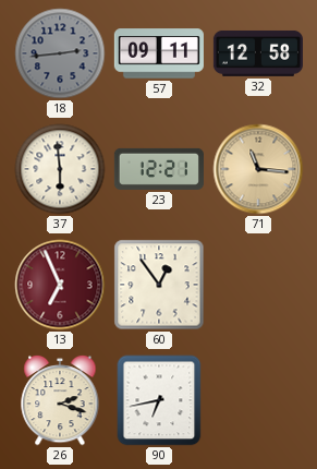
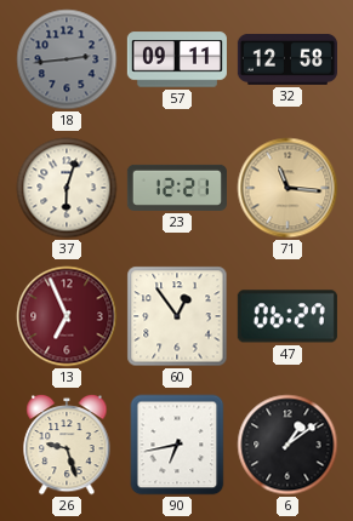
37: 5:59 -> 6:03
47: none -> 06:27
26: 2:18 -> 9:27
6: none -> 1:09
